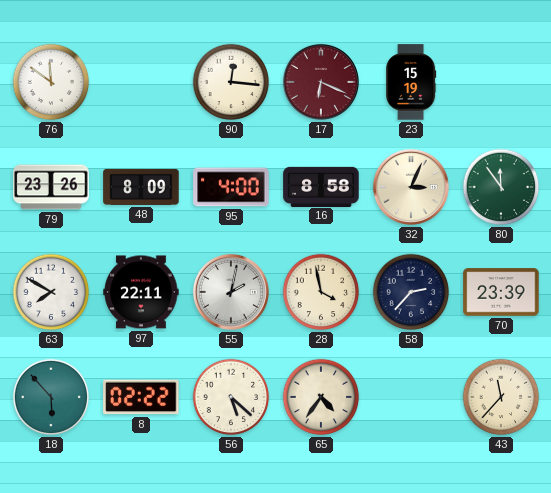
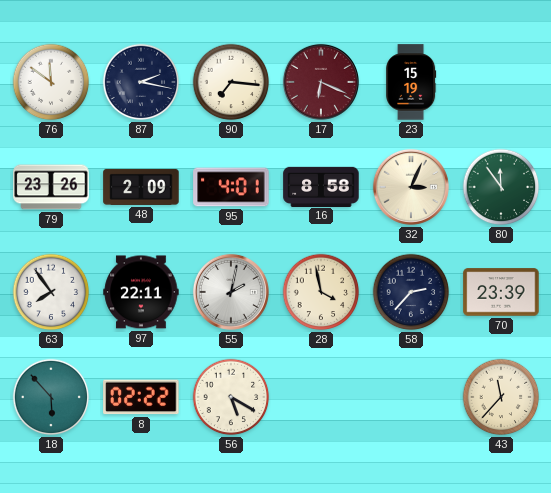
87: none -> 2:17
90: 12:16 -> 7:16
48: 8:09 -> 2:09
95: 4:00 -> 4:01
63: 7:50 -> 7:54
56: 5:22 -> 5:20
65: 4:36 -> none
